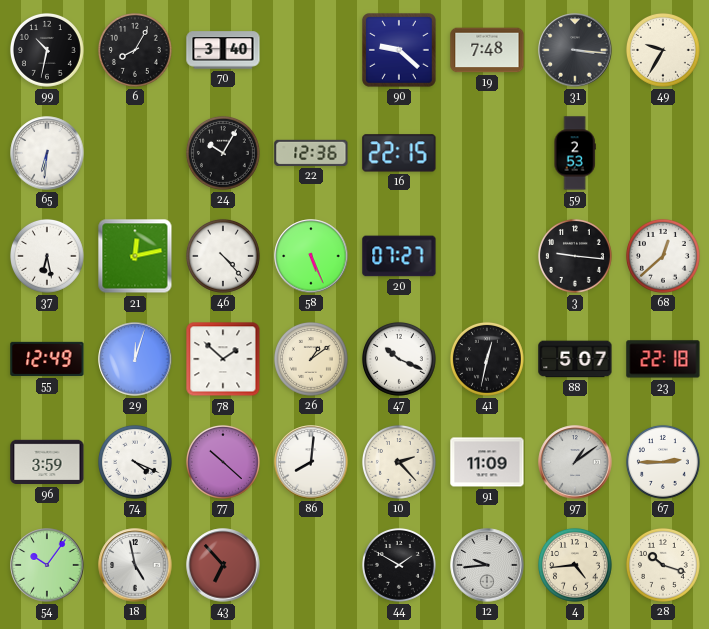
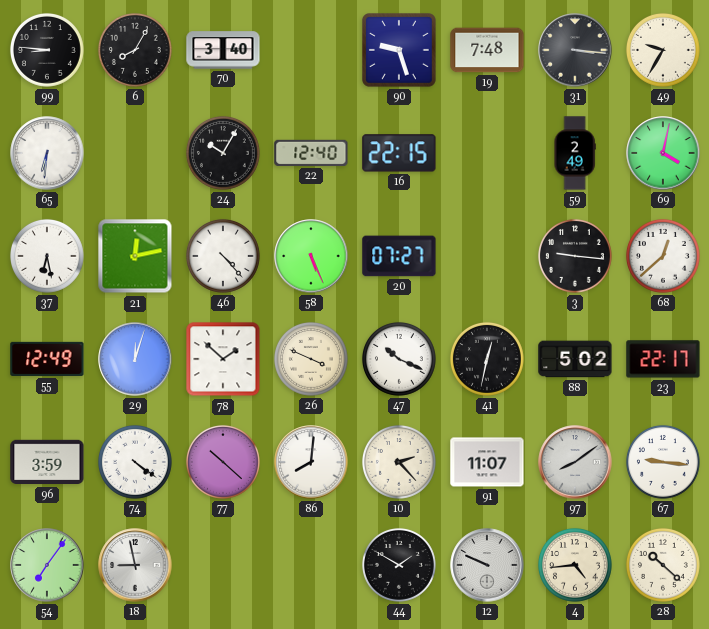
99: 10:32 -> 8:46
90: 9:22 -> 9:27
22: 12:36 -> 12:40
59: 2:53 -> 2:49
69: none -> 4:02
26: 1:09 -> 3:49
88: 5:07 -> 5:02
23: 22:18 -> 22:17
74: 4:19 -> 4:21
91: 11:09 -> 11:07
97: 1:09 -> 8:09
67: 2:45 -> 9:16
54: 10:06 -> 7:06
18: 4:58 -> 8:58
43: 6:53 -> none
12: 9:44 -> 9:49
28: 10:18 -> 10:22
